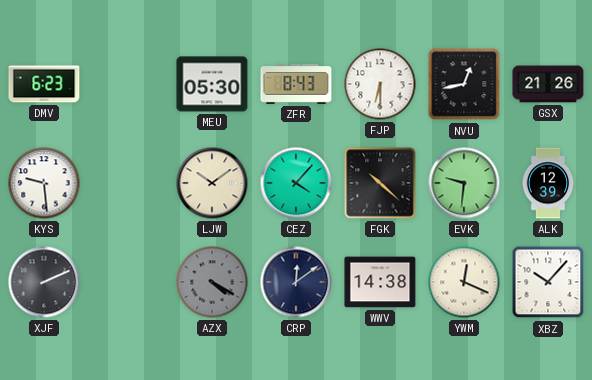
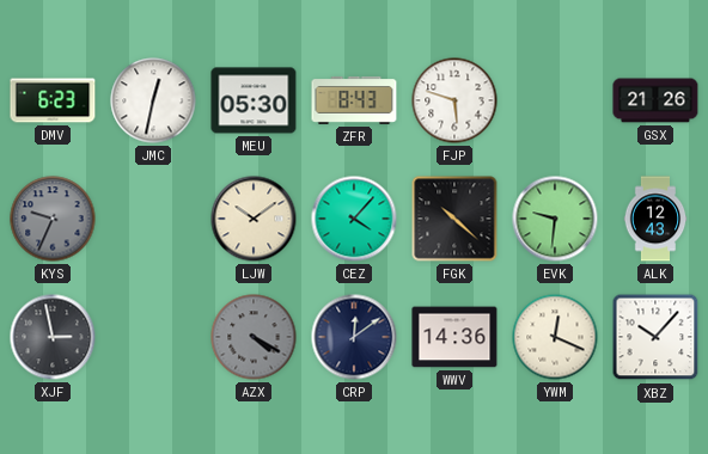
JMC: none -> 12:32
FJP: 6:30 -> 5:48
NVU: 12:43 -> none
KYS: 9:29 -> 9:34
KYS dial: white -> grey
ALK: 12:39 -> 12:43
XJF: 2:11 -> 2:58
WWV: 14:38 -> 14:36
